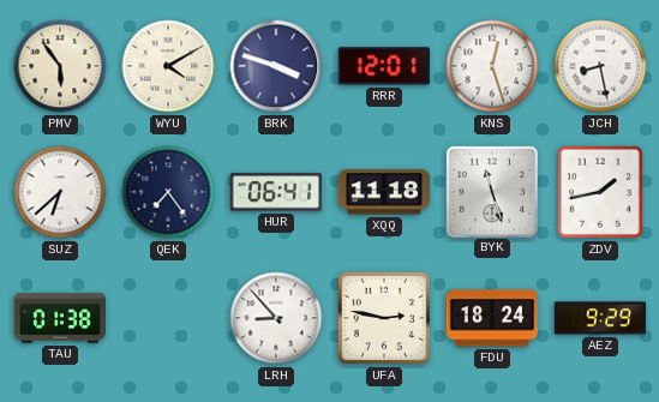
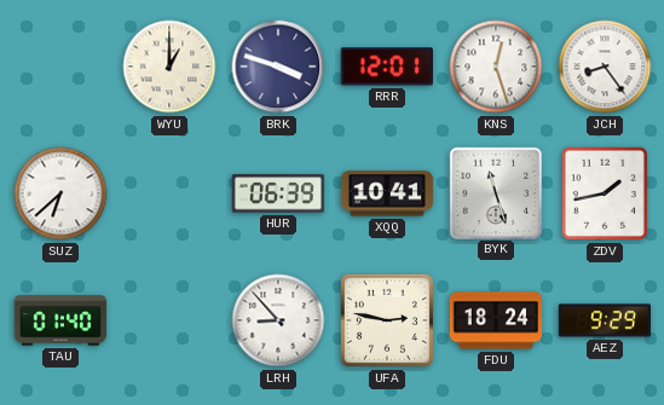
PMV: 5:54 -> none
WYU: 4:10 -> 1:00
JCH: 8:28 -> 8:24
QEK: 7:24 -> none
HUR: 06:41 -> 06:39
XQQ: 11:18 -> 10:41
TAU: 01:38 -> 01:40
